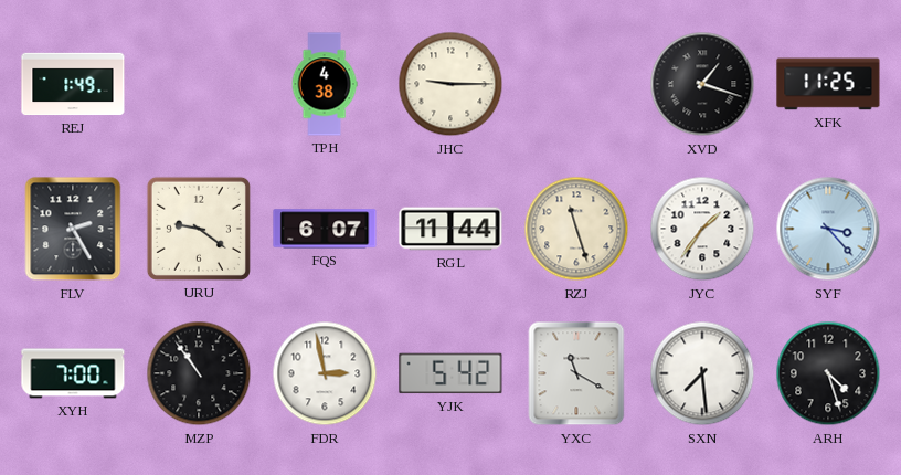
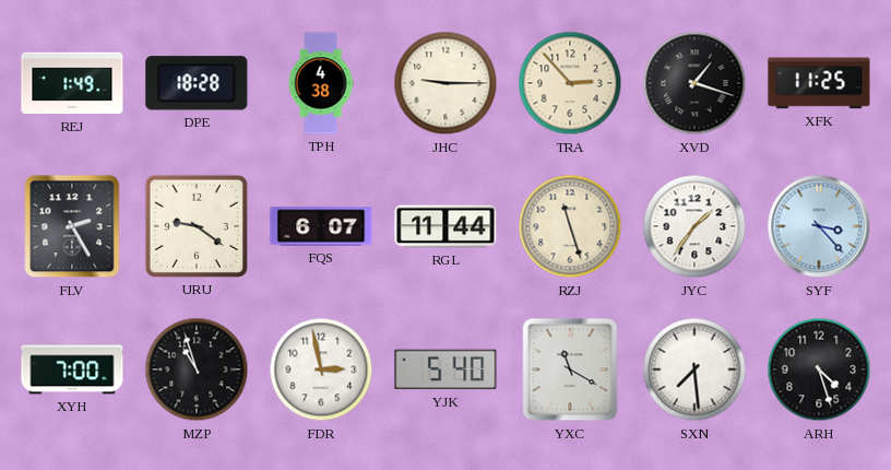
DPE: none -> 18:28
TRA: none -> 2:53
MZP: 10:54 -> 10:57
YJK: 5:42 -> 5:40
